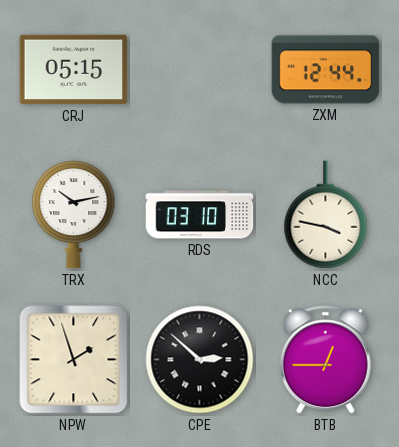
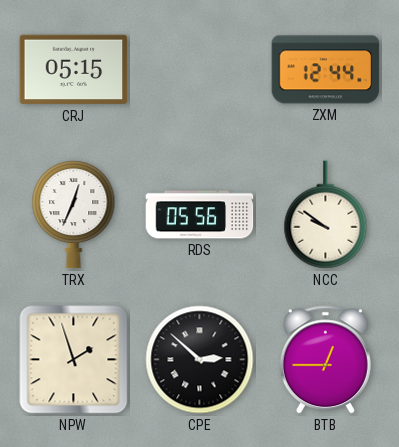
TRX: 10:13 -> 12:34
RDS: 03:10 -> 05:56
NCC: 3:47 -> 9:51
